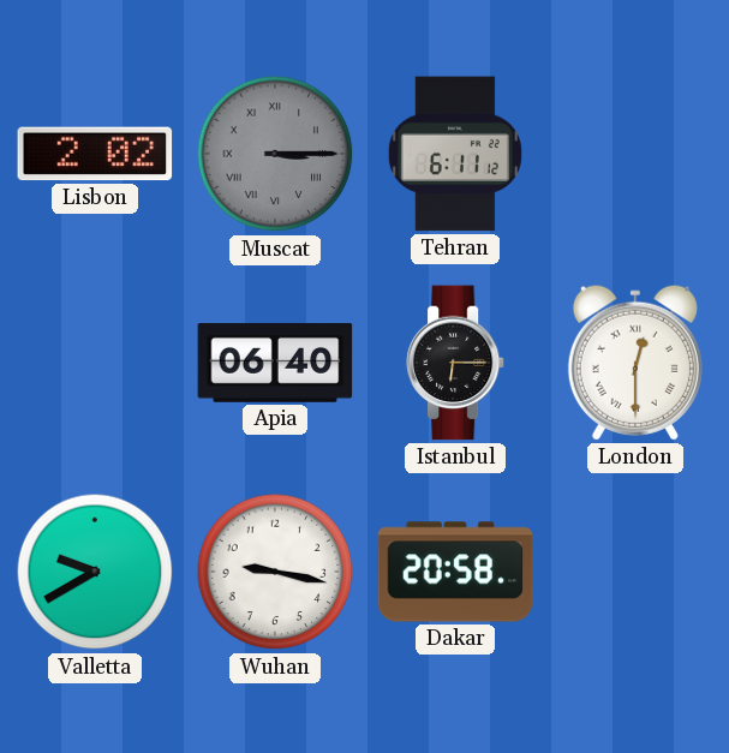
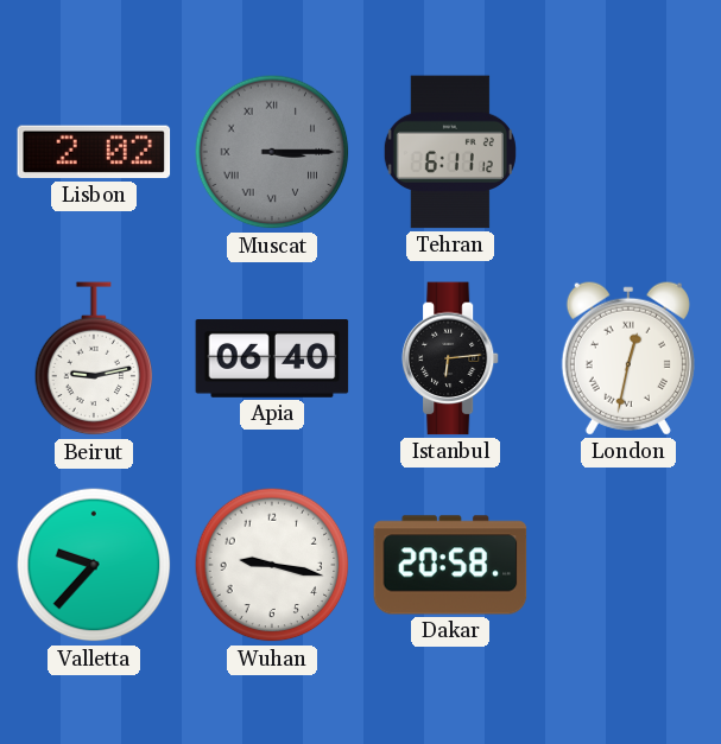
Beirut: none -> 9:13
Istanbul: 6:15 -> 6:14
London: 12:30 -> 12:32
Valletta: 9:40 -> 9:37
